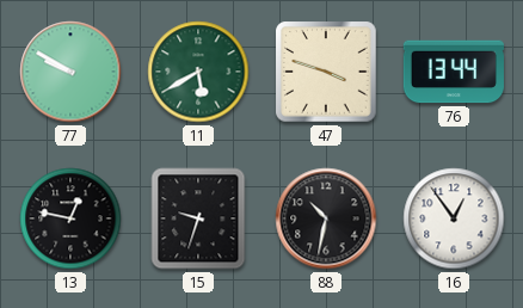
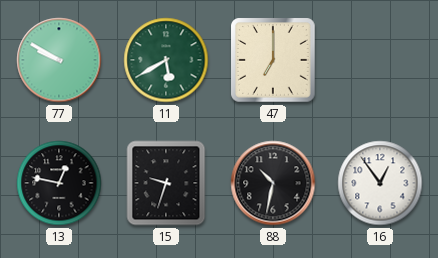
47: 3:48 -> 7:00
76: 13:44 -> none
